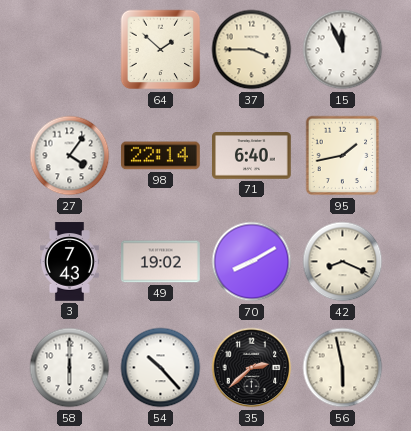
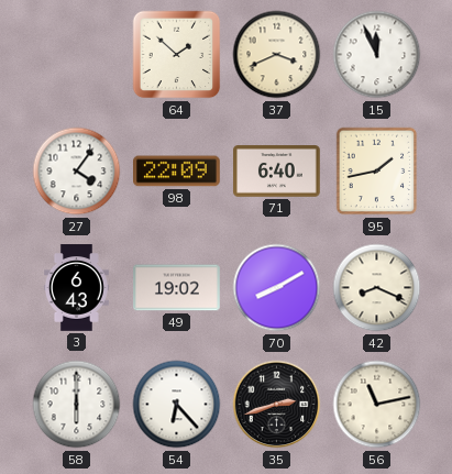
37: 3:45 -> 3:41
98: 22:14 -> 22:09
3: 7:43 -> 6:43
54: 10:23 -> 6:23
35: 2:38 -> 2:42
56: 5:58 -> 11:13
